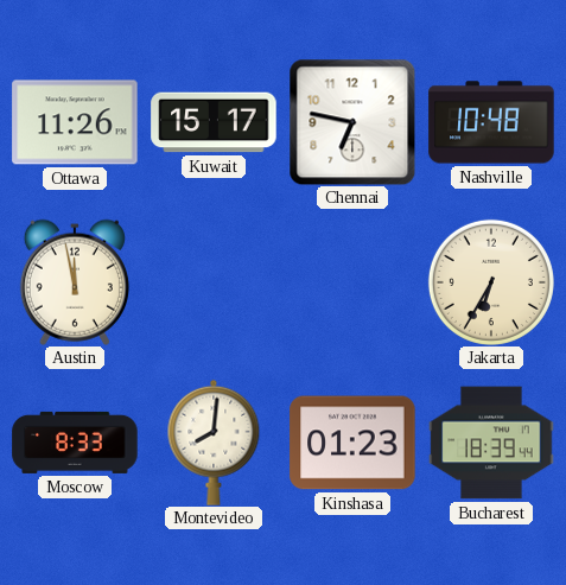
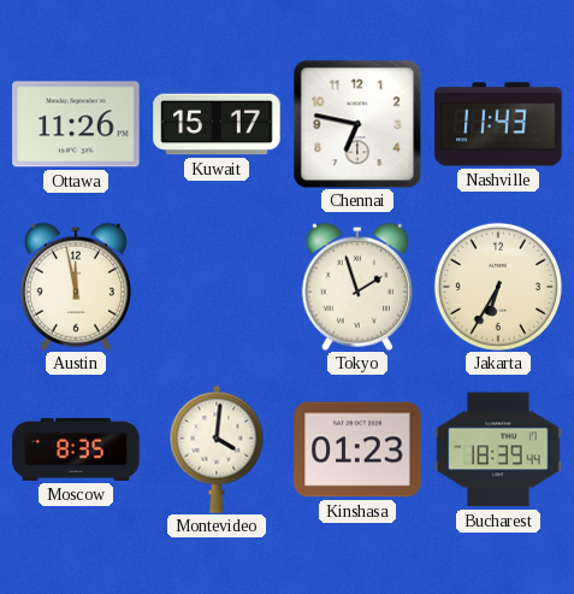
Nashville: 10:48 -> 11:43
Tokyo: none -> 1:57
Moscow: 8:33 -> 8:35
Montevideo: 8:01 -> 4:01
